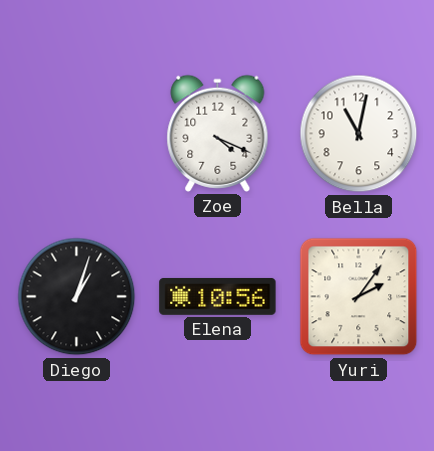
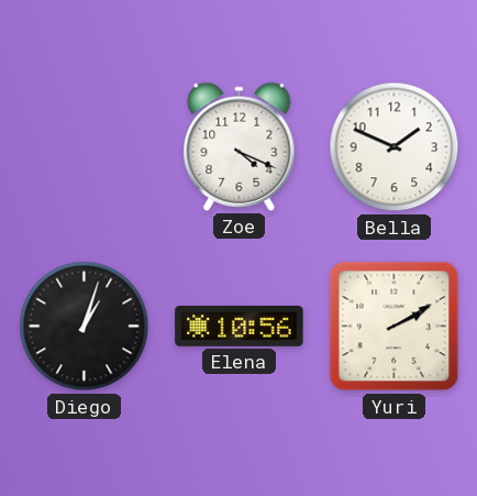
Bella: 11:02 -> 1:49
Yuri: 2:06 -> 2:10
